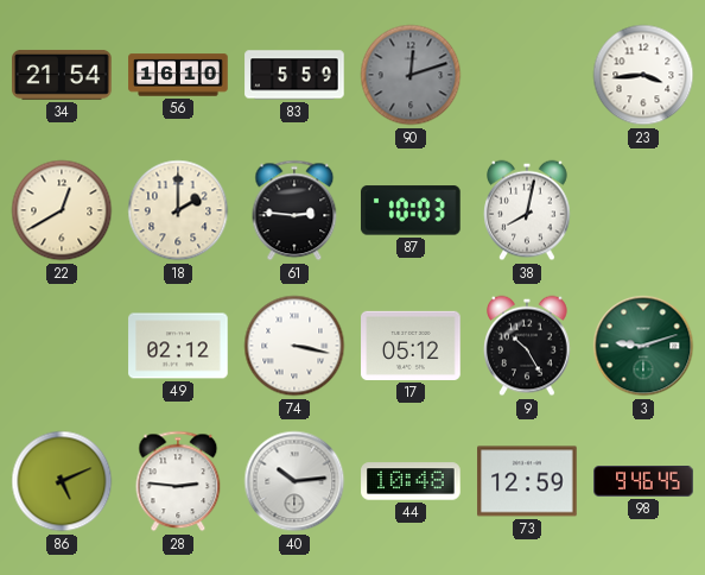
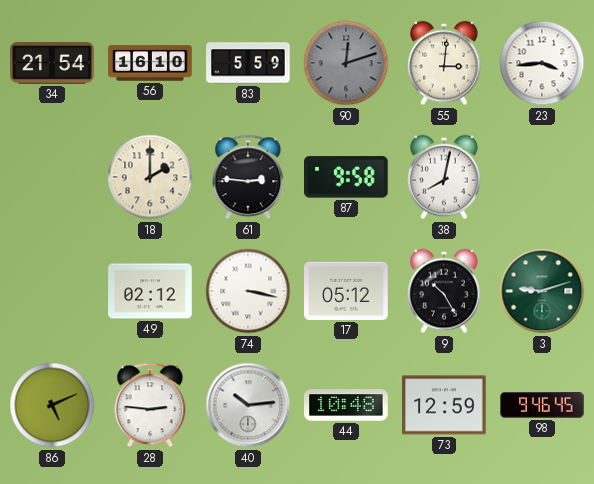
55: none -> 3:01
22: 12:40 -> none
87: 10:03 -> 9:58
